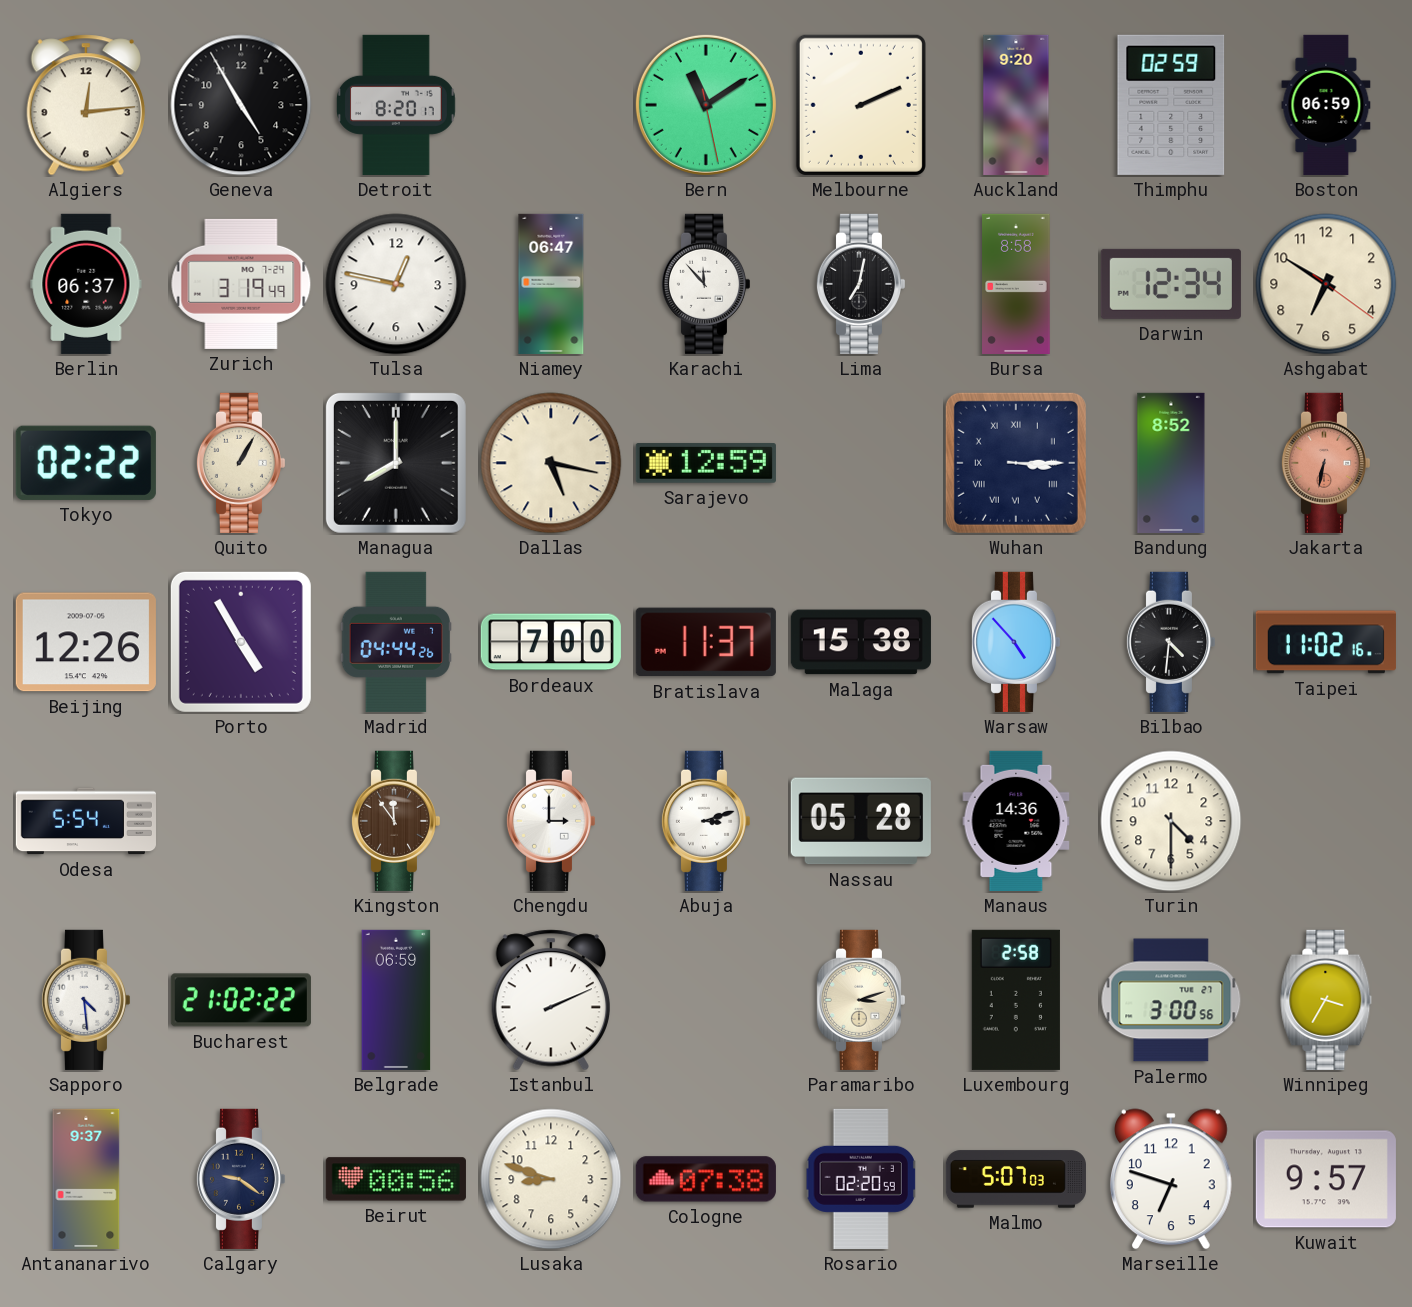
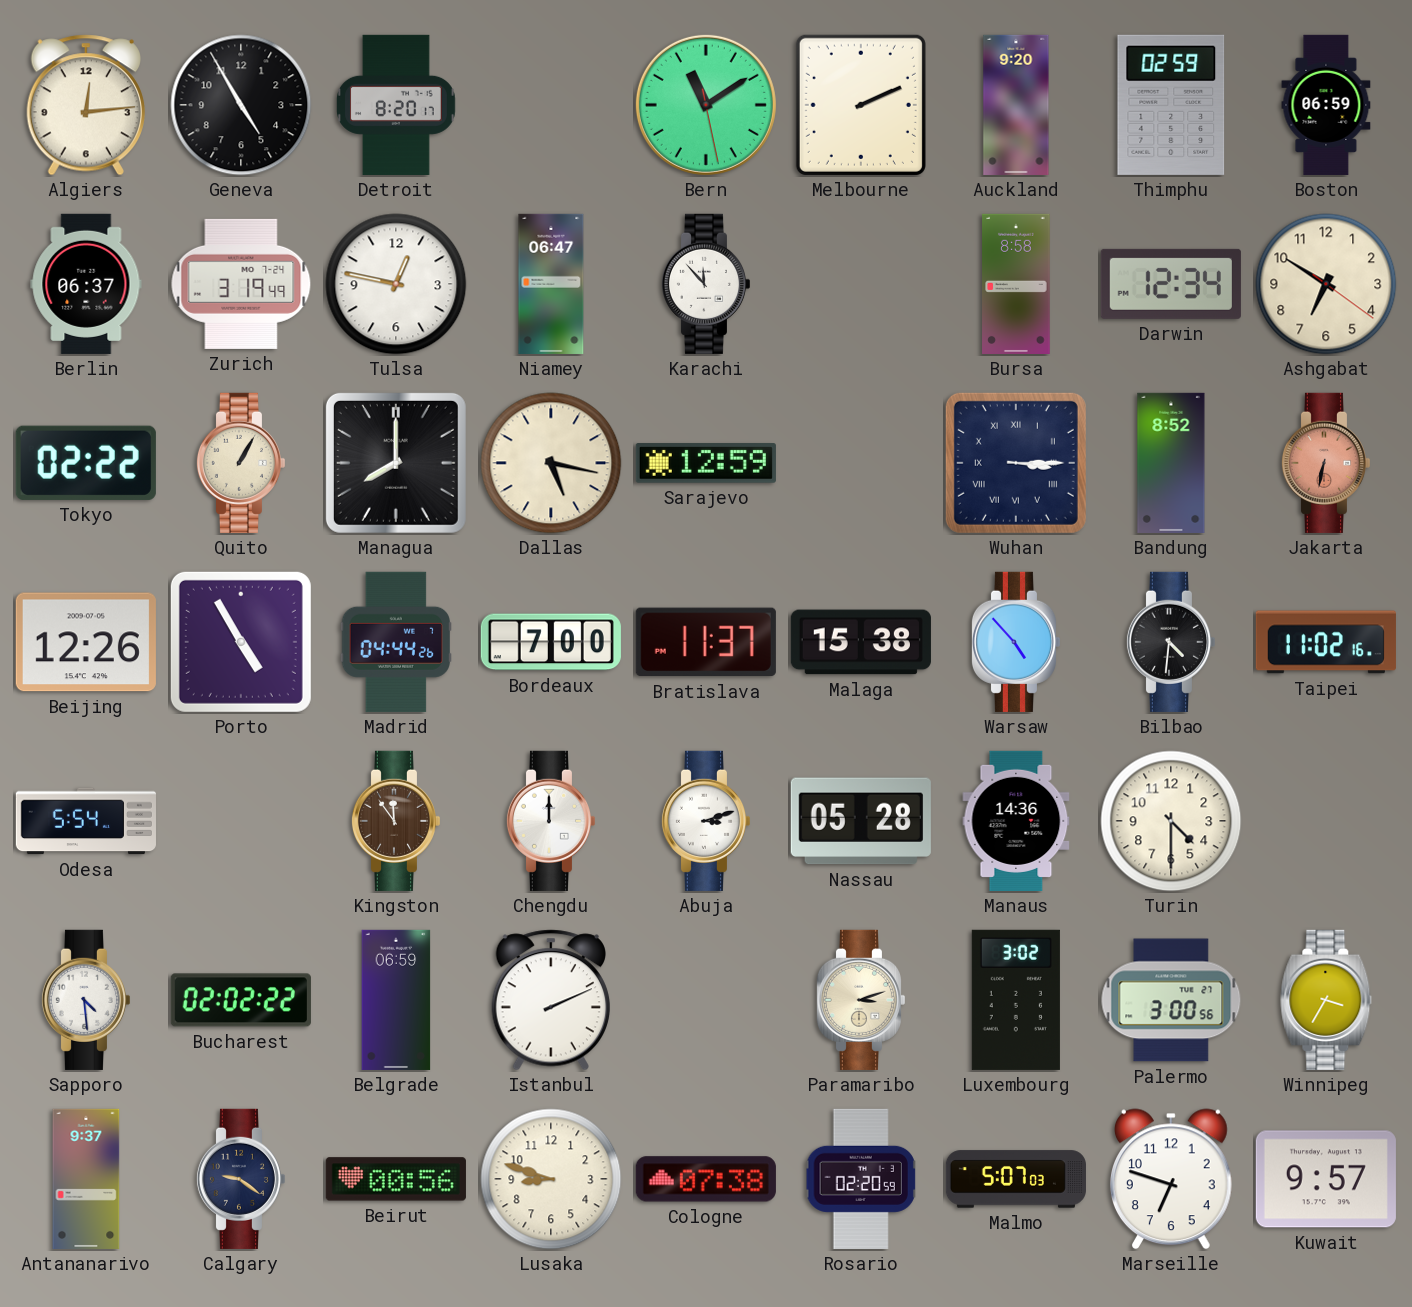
Lima: 7:02 -> none
Chengdu: 3:00 -> 12:00
Bucharest: 21:02 -> 02:02
Luxembourg: 2:58 -> 3:02
